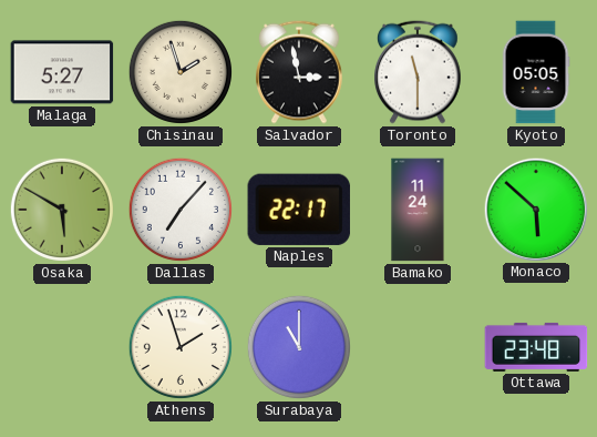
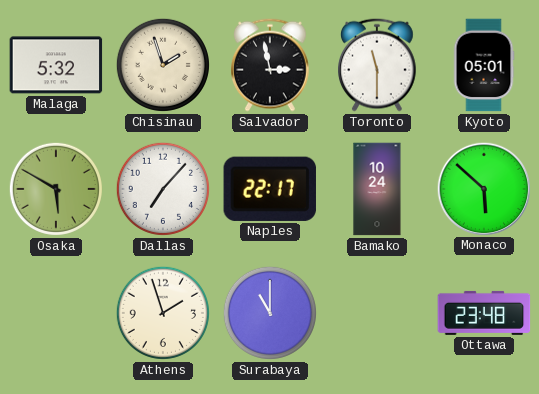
Malaga: 5:27 -> 5:32
Kyoto: 05:05 -> 05:01
Bamako: 11:24 -> 10:24
